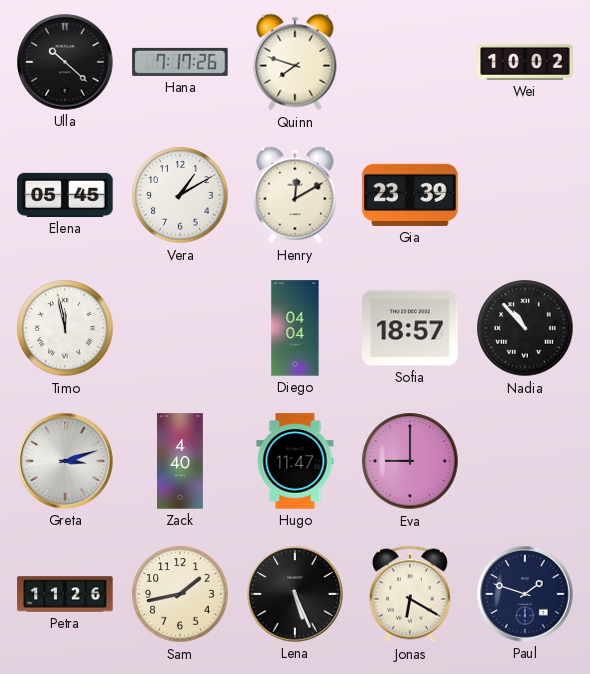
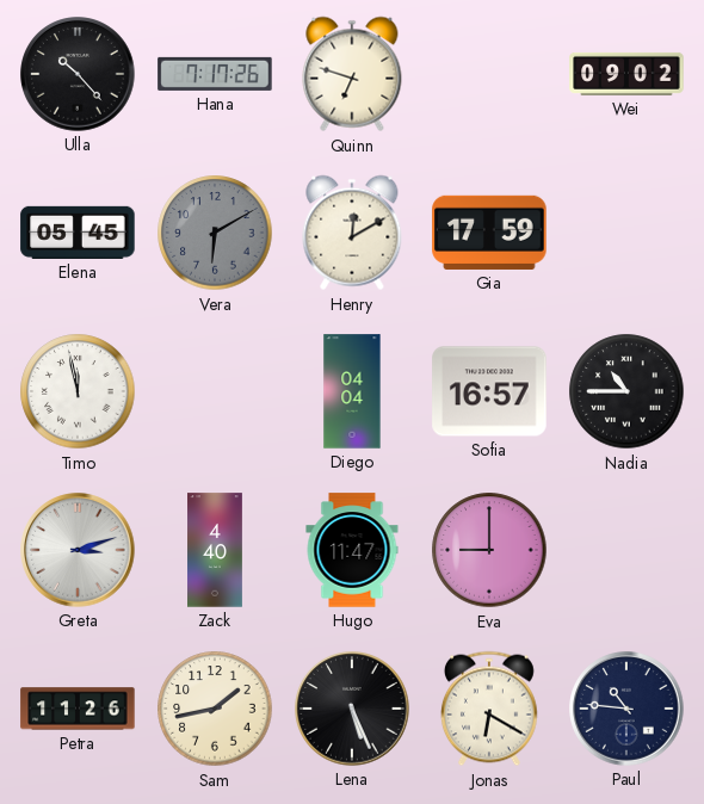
Ulla: 10:22 -> 10:23
Quinn: 7:48 -> 6:48
Wei: 10:02 -> 09:02
Vera: 1:10 -> 6:10
Vera dial: white -> grey
Gia: 23:39 -> 17:59
Sofia: 18:57 -> 16:57
Nadia: 10:53 -> 10:45
Paul: 1:48 -> 10:46
